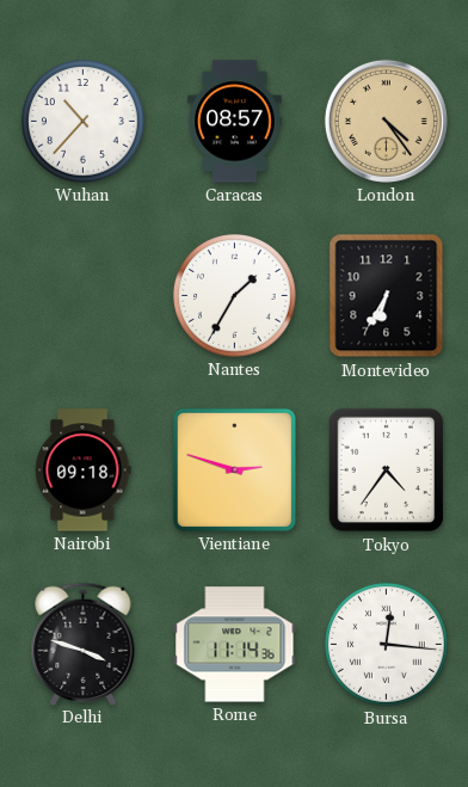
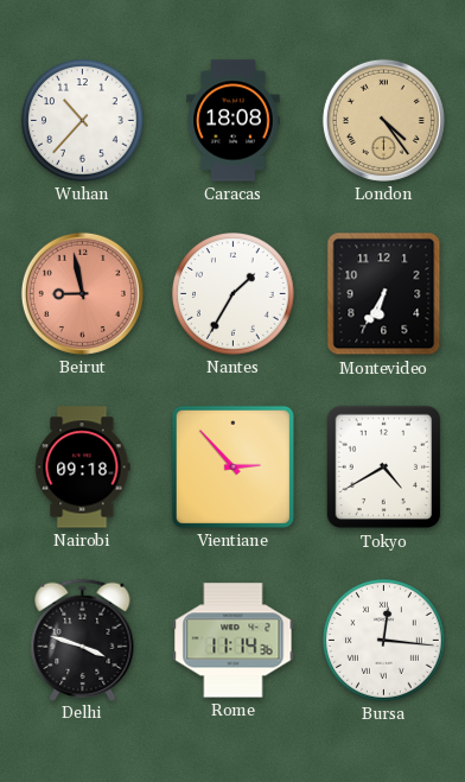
Caracas: 08:57 -> 18:08
Beirut: none -> 8:58
Vientiane: 2:48 -> 2:53
Tokyo: 4:36 -> 4:40
